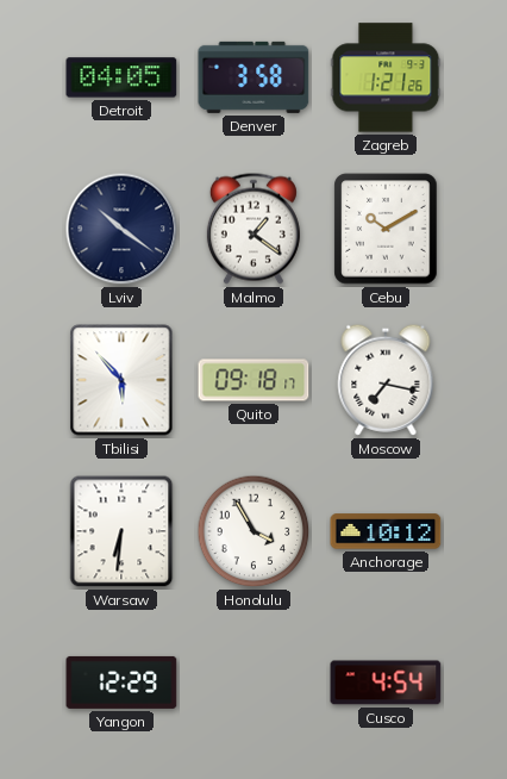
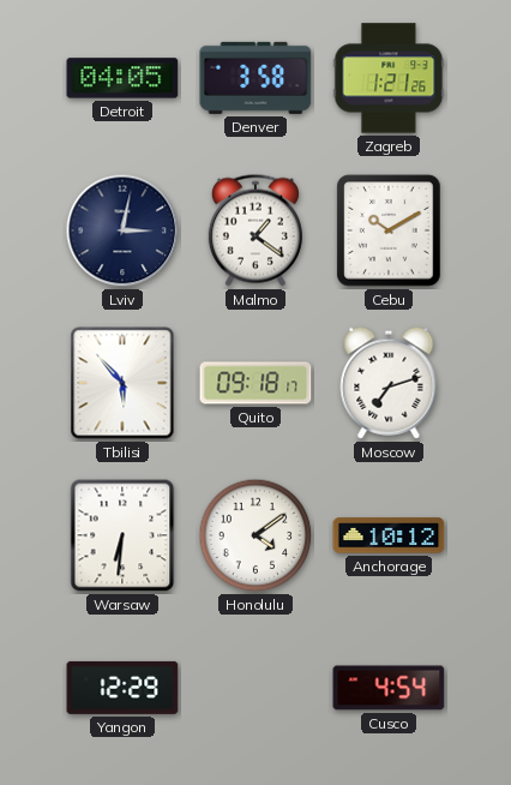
Lviv: 10:21 -> 3:02
Moscow: 7:17 -> 7:12
Honolulu: 3:55 -> 4:09
